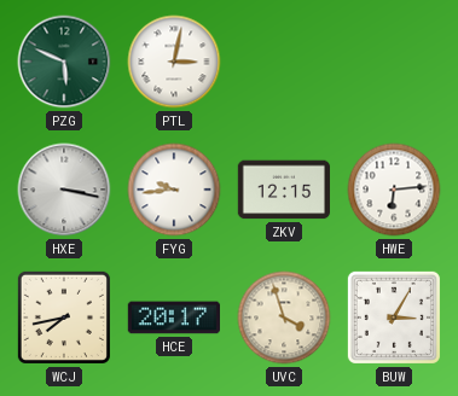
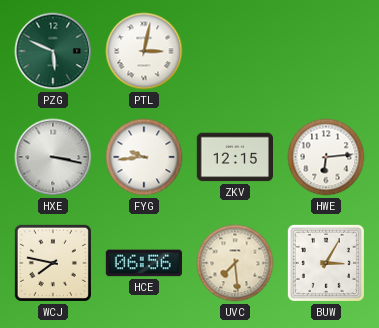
WCJ: 7:43 -> 7:47
HCE: 20:17 -> 06:56
UVC: 3:57 -> 7:29
